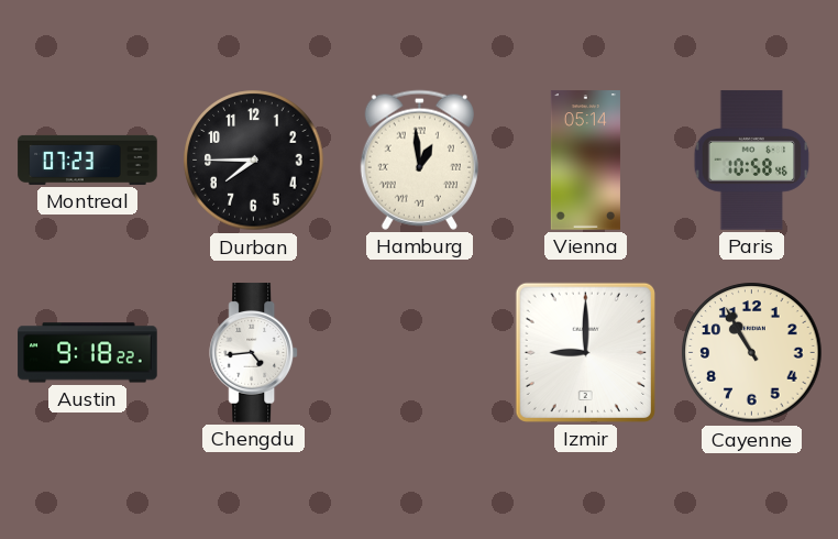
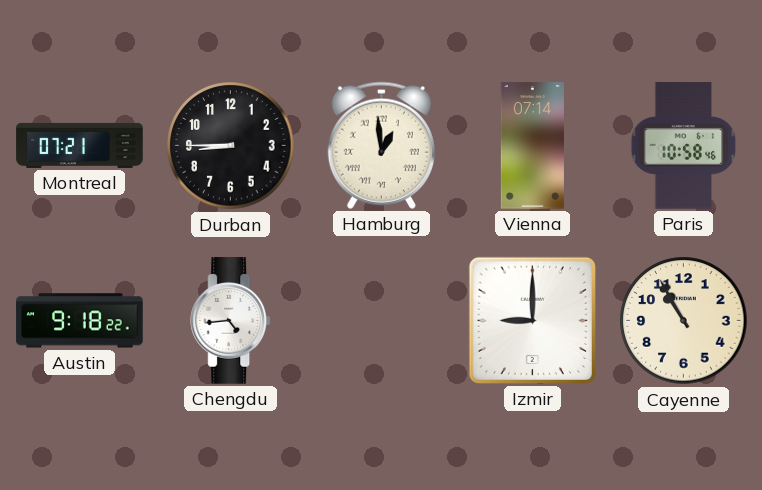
Montreal: 07:23 -> 07:21
Durban: 7:45 -> 8:45
Vienna: 05:14 -> 07:14
